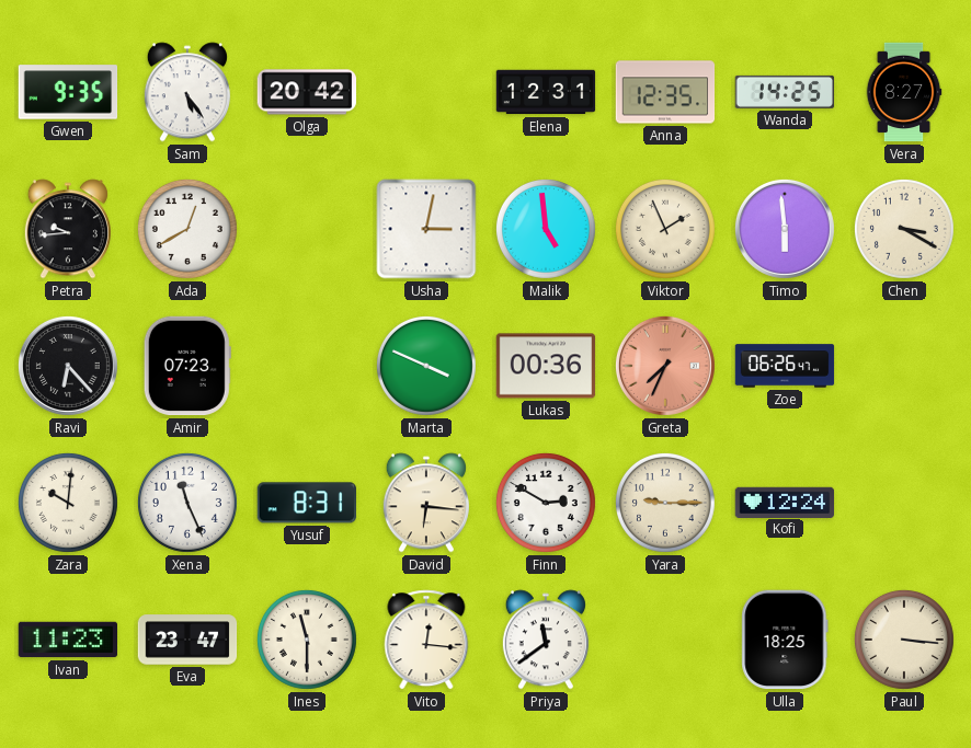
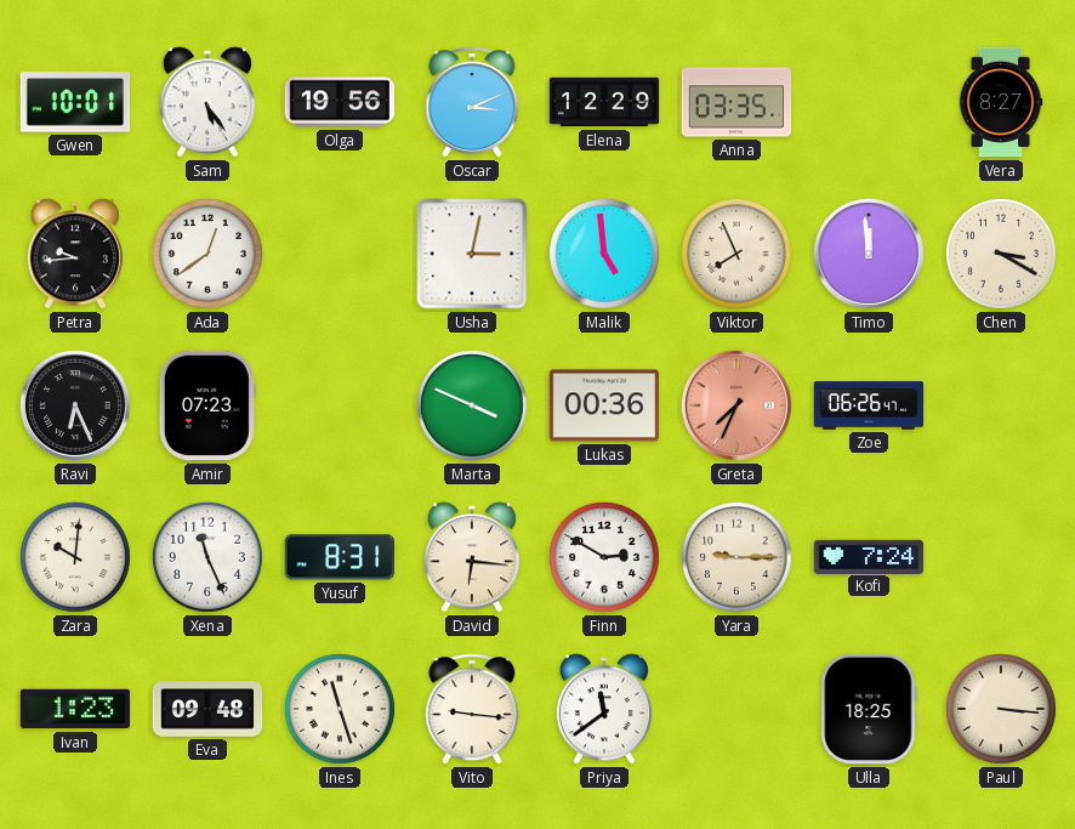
Gwen: 9:35 -> 10:01
Olga: 20:42 -> 19:56
Oscar: none -> 3:11
Elena: 12:31 -> 12:29
Anna: 12:35 -> 03:35
Wanda: 14:25 -> none
Ada: 12:40 -> 12:39
Viktor: 1:56 -> 7:56
Timo: 5:59 -> 11:59
Ravi: 6:23 -> 6:26
Kofi: 12:24 -> 7:24
Ivan: 11:23 -> 1:23
Eva: 23:47 -> 09:48
Ines: 11:30 -> 11:27
Vito: 12:16 -> 9:16
